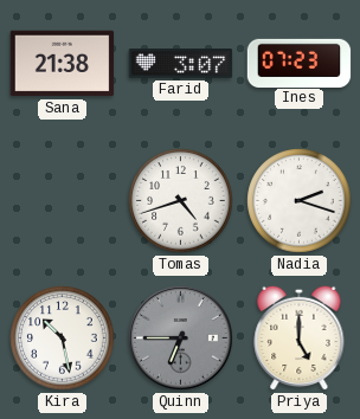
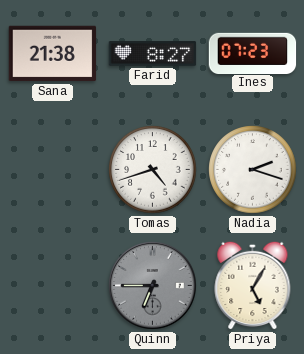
Farid: 3:07 -> 8:27
Kira: 10:28 -> none
Priya: 5:00 -> 5:05
